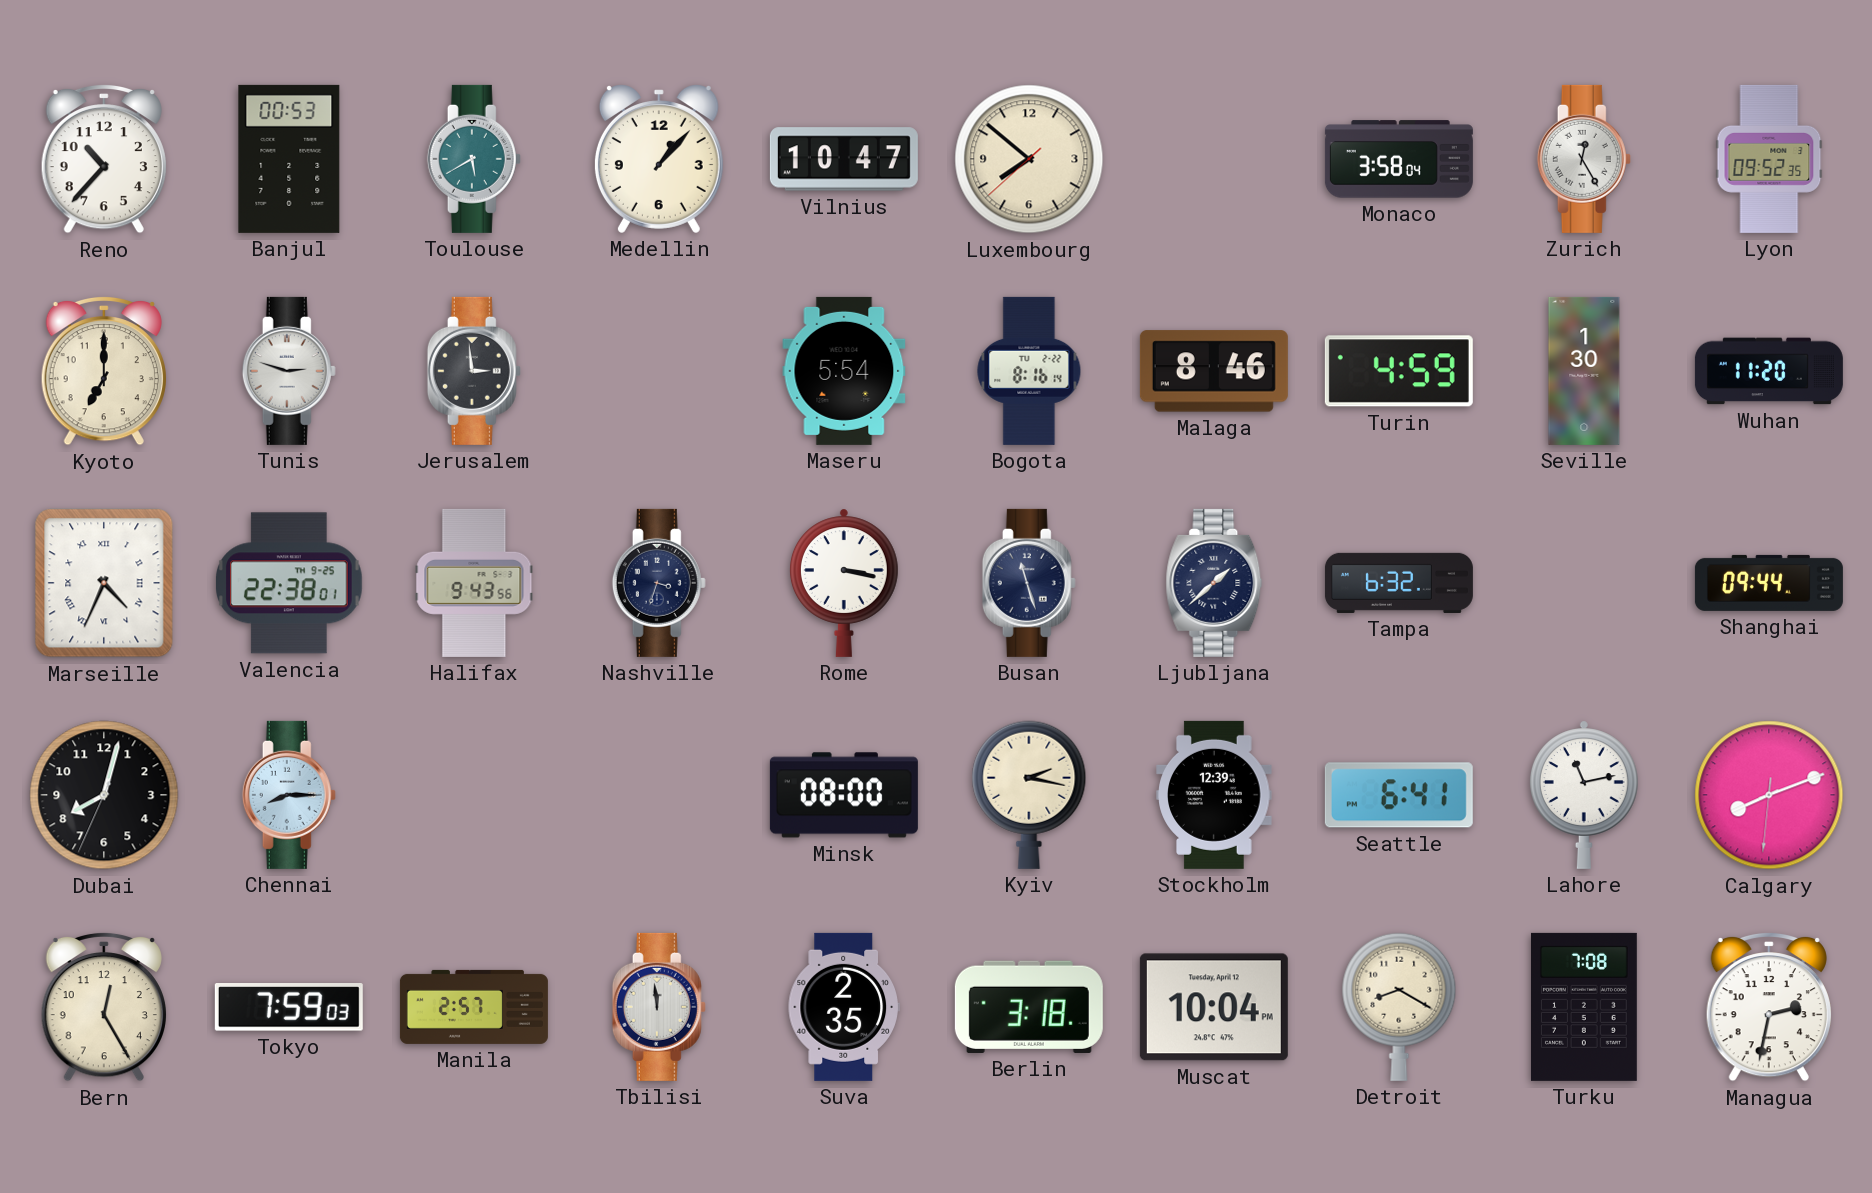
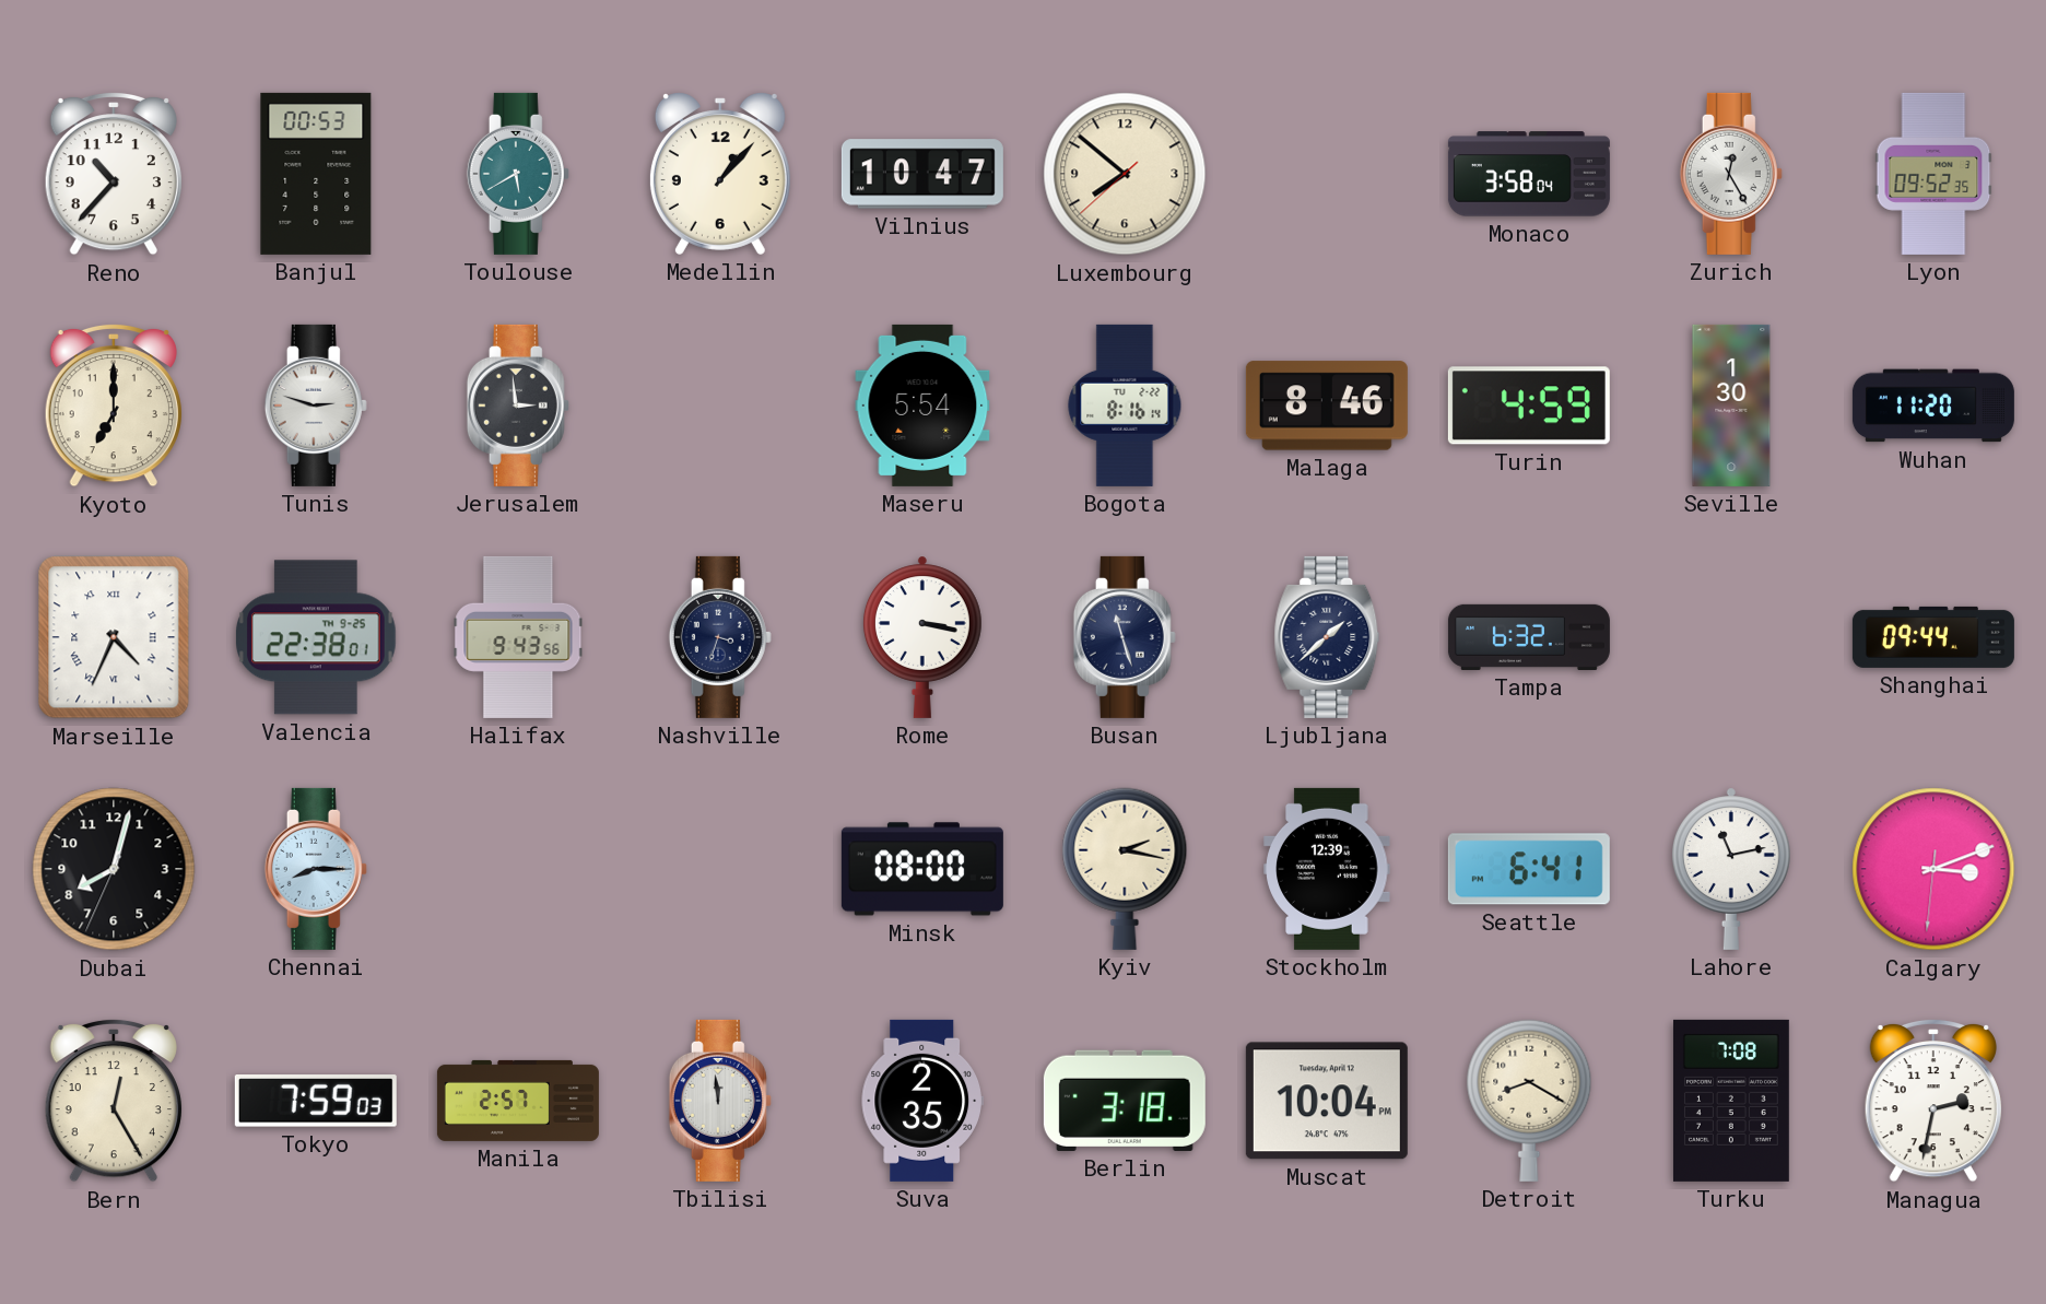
Calgary: 8:11 -> 3:11
